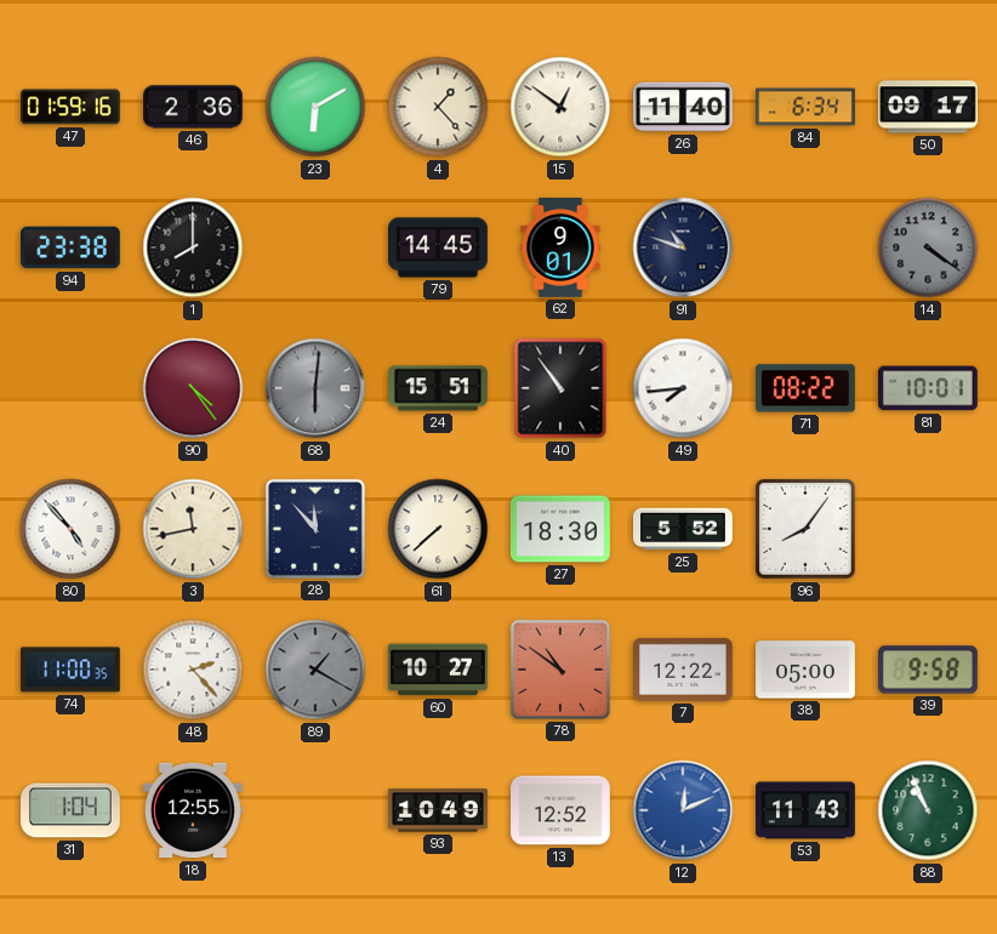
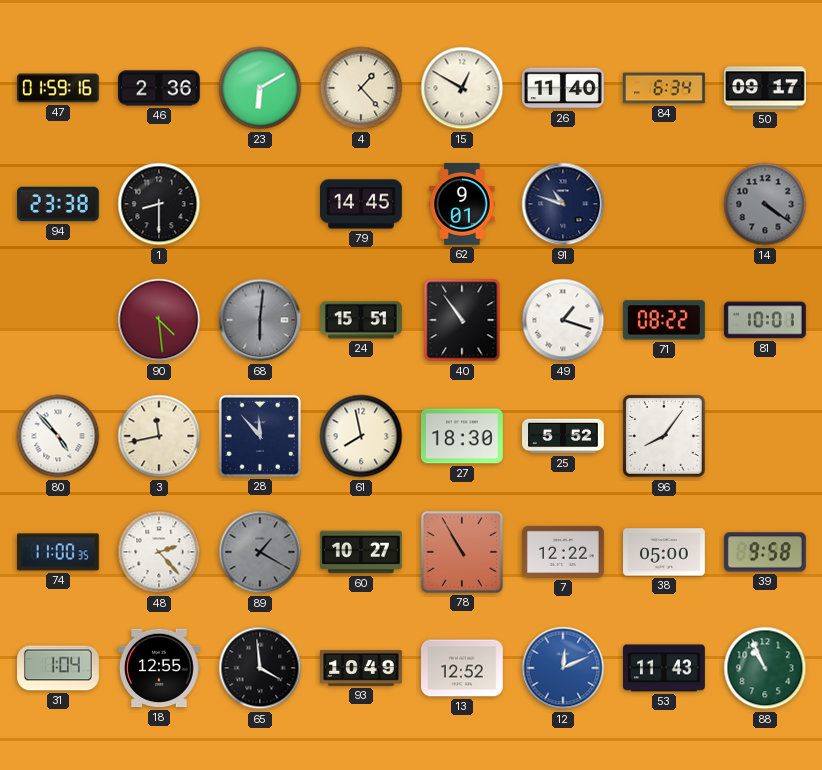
15: 12:51 -> 12:50
1: 8:00 -> 8:30
90: 4:24 -> 4:29
49: 7:44 -> 1:18
61: 7:38 -> 7:58
78: 10:51 -> 10:55
65: none -> 3:59
